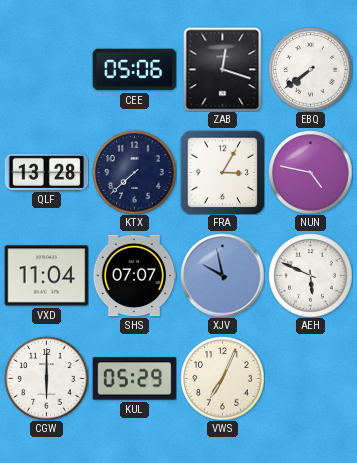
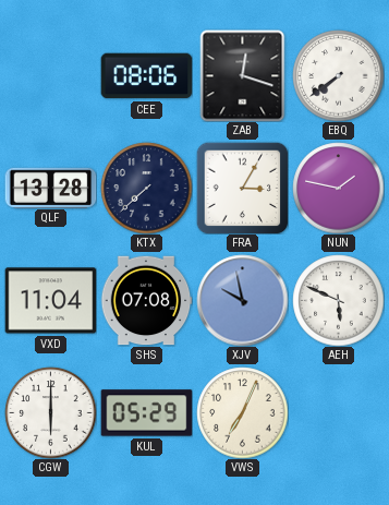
CEE: 05:06 -> 08:06
NUN: 4:47 -> 1:47
SHS: 07:07 -> 07:08
